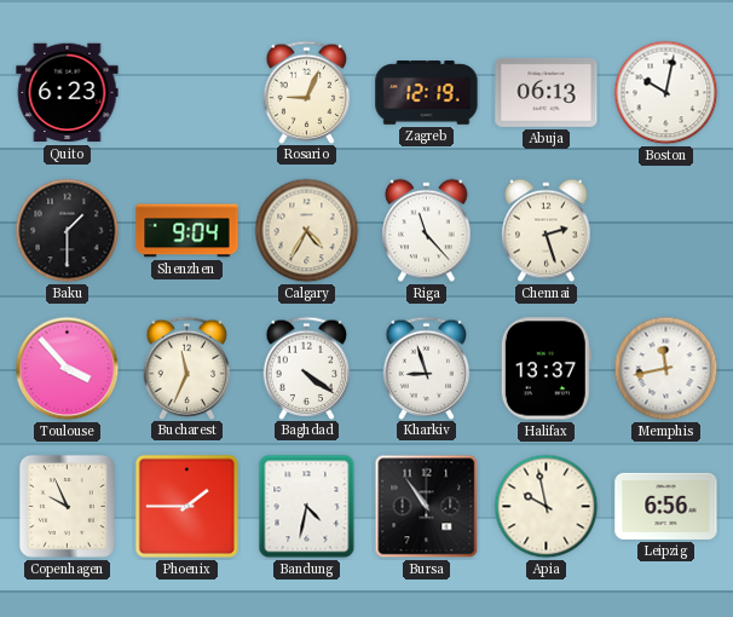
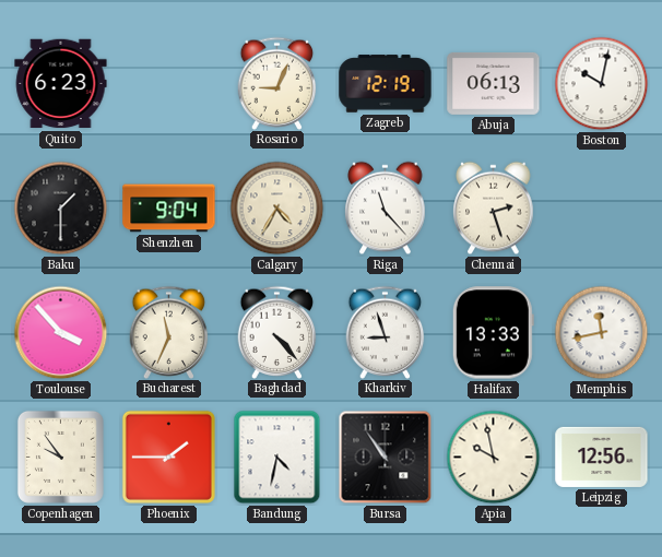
Baghdad: 4:21 -> 4:23
Halifax: 13:37 -> 13:33
Copenhagen: 9:56 -> 9:54
Leipzig: 6:56 -> 12:56
